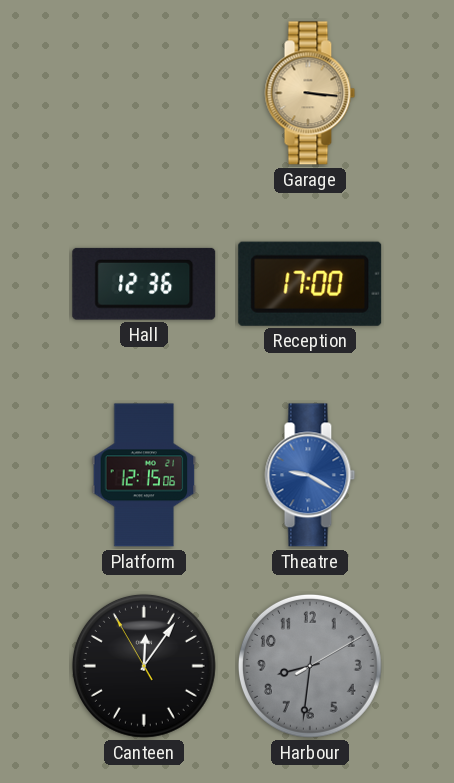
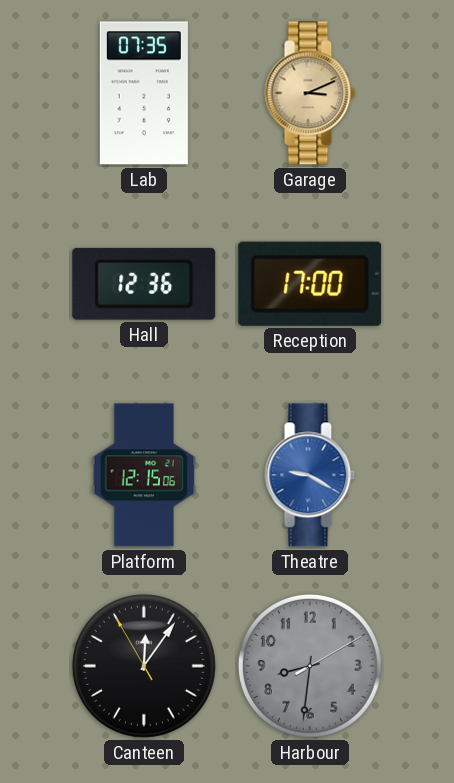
Lab: none -> 07:35
Garage: 3:16 -> 3:11
